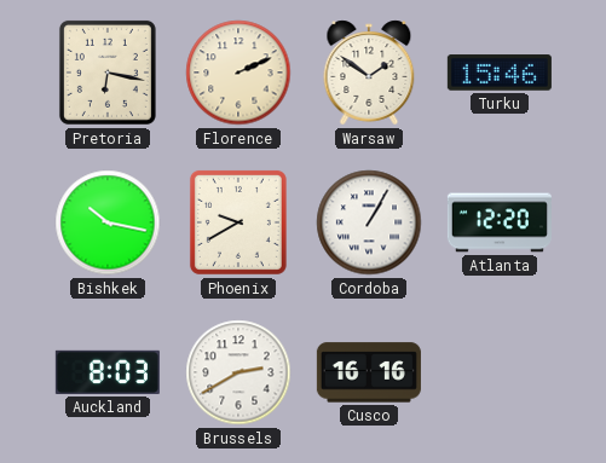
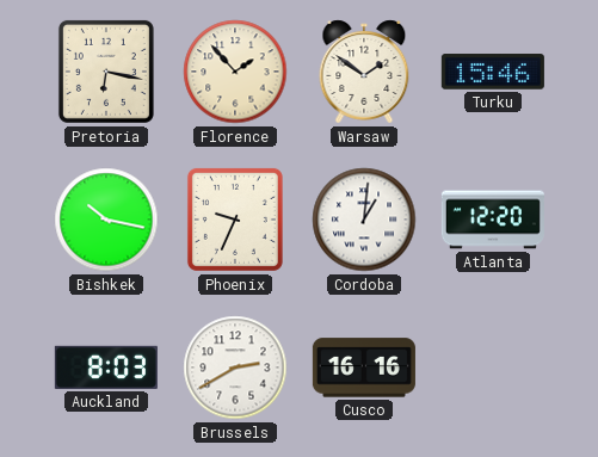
Florence: 2:11 -> 1:53
Phoenix: 9:40 -> 9:34
Cordoba: 1:05 -> 1:01
